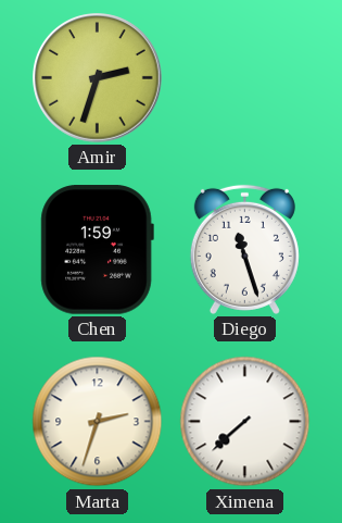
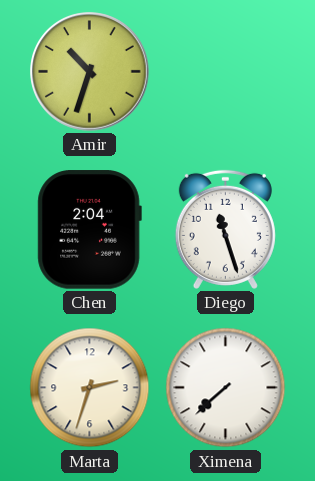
Amir: 2:33 -> 10:33
Chen: 1:59 -> 2:04
